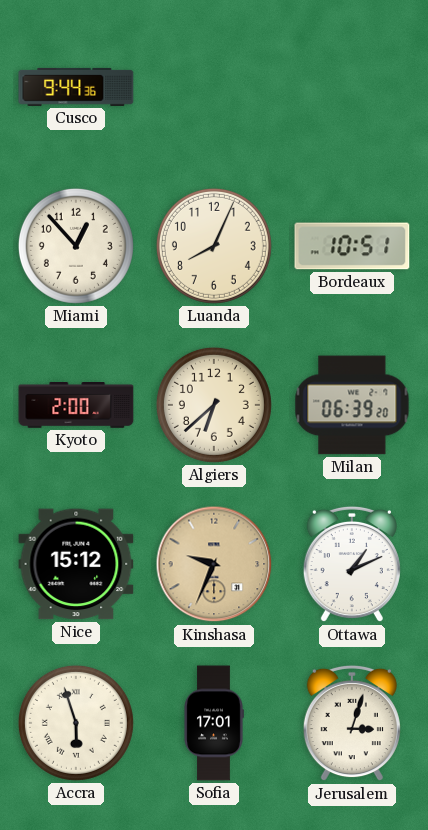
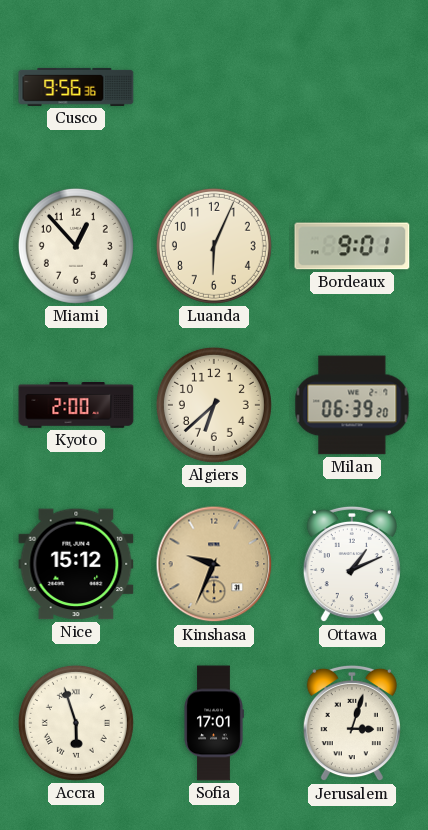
Cusco: 9:44 -> 9:56
Luanda: 8:04 -> 6:04
Bordeaux: 10:51 -> 9:01
